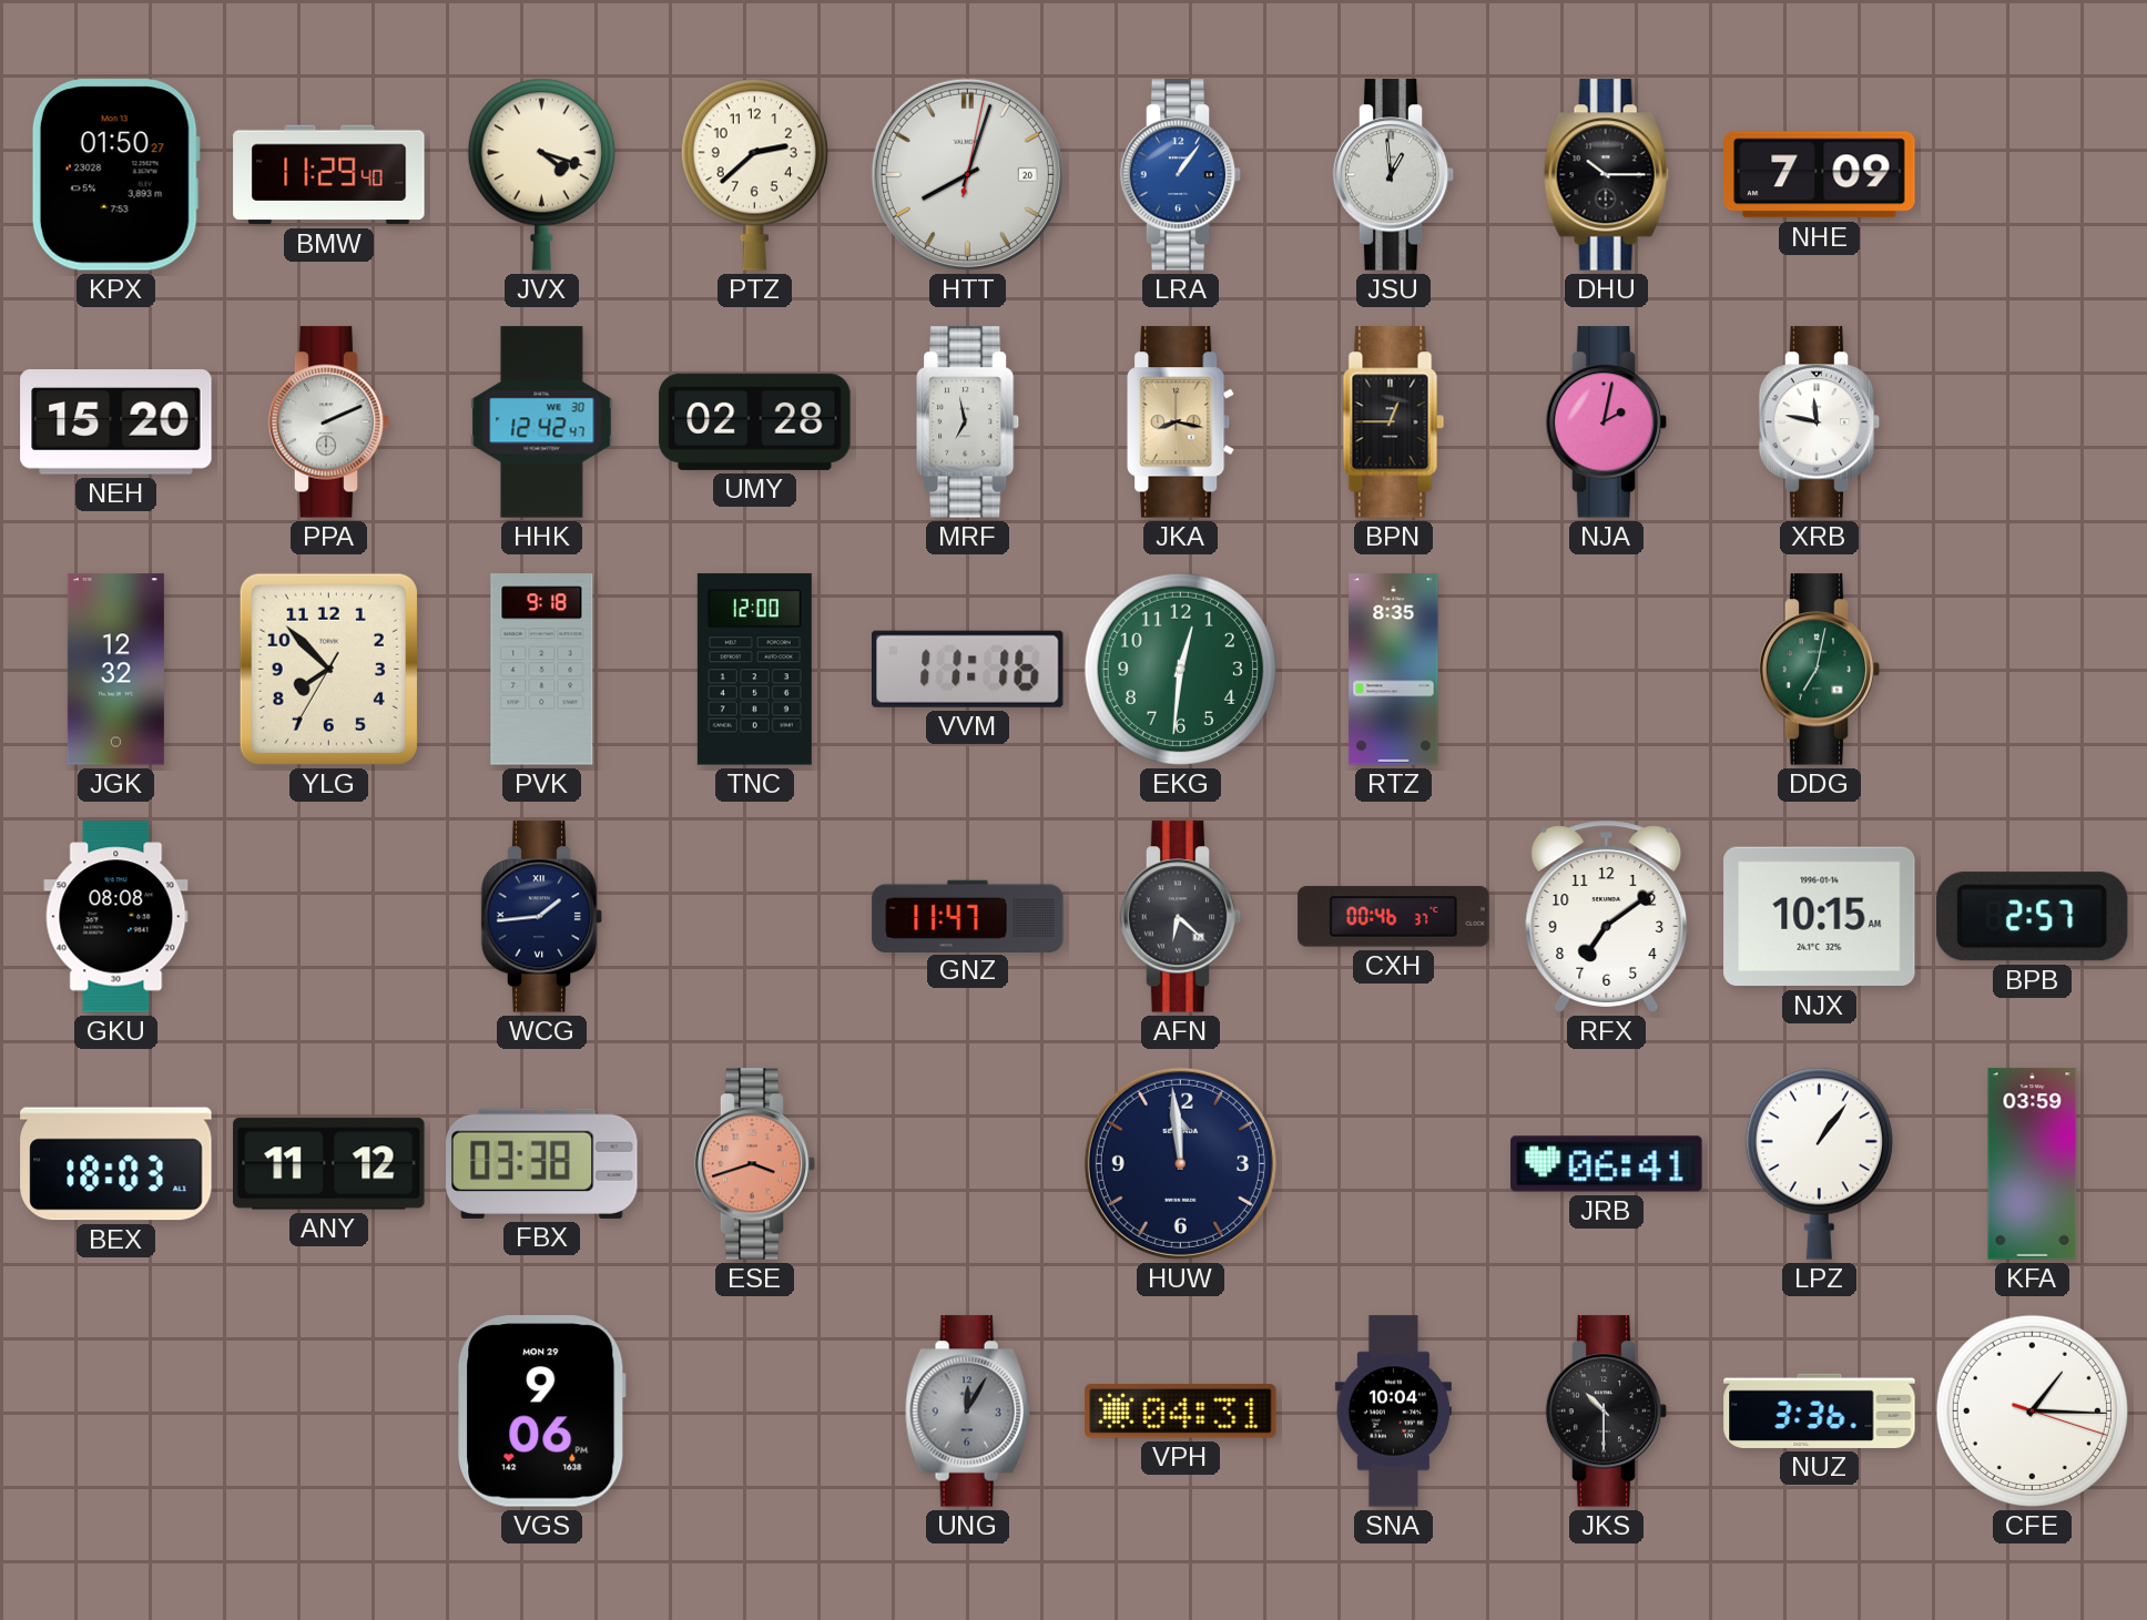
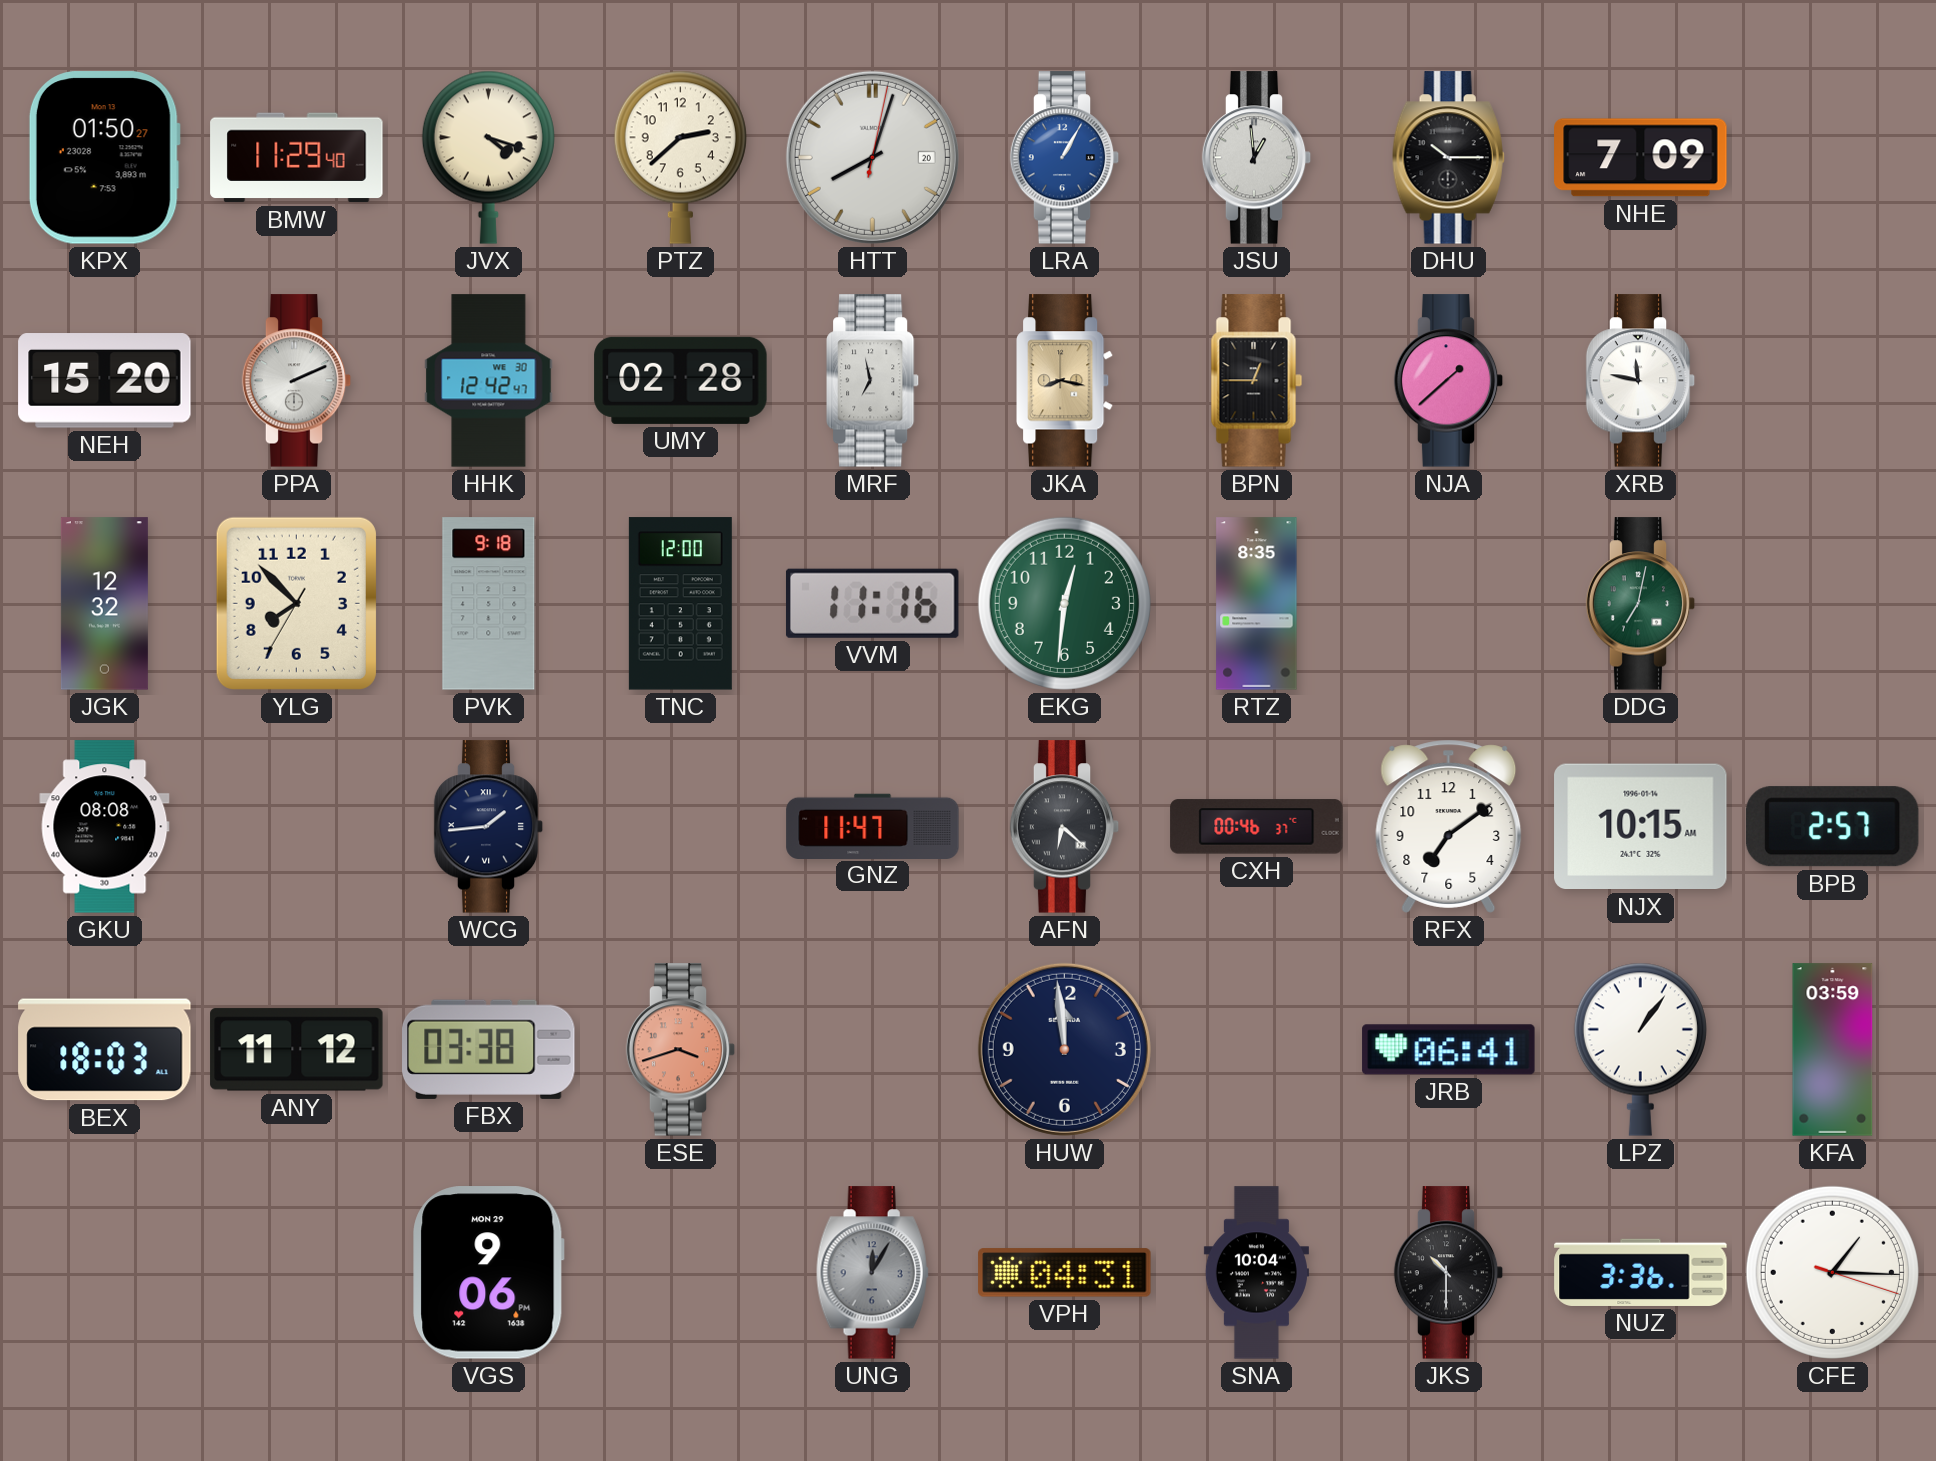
LRA: 1:06 -> 1:05
NJA: 2:02 -> 1:38
